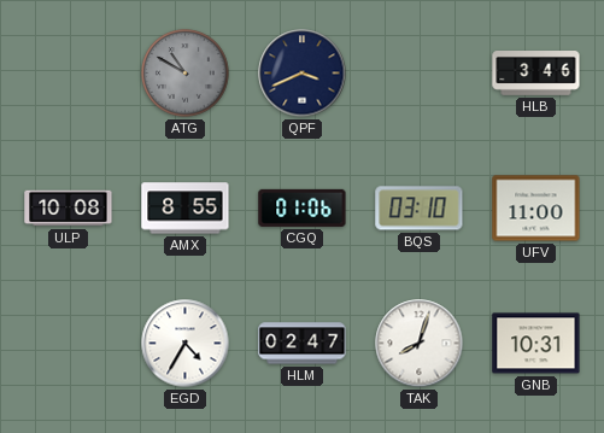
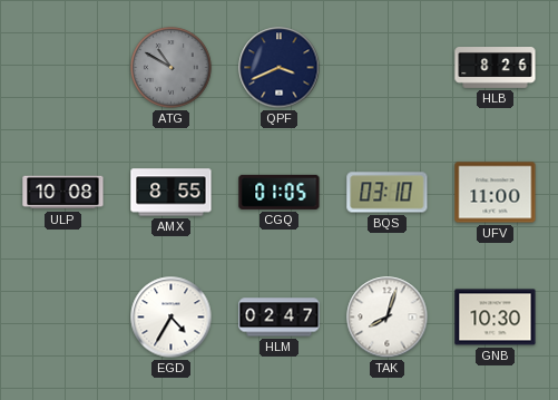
HLB: 3:46 -> 8:26
CGQ: 01:06 -> 01:05
GNB: 10:31 -> 10:30
